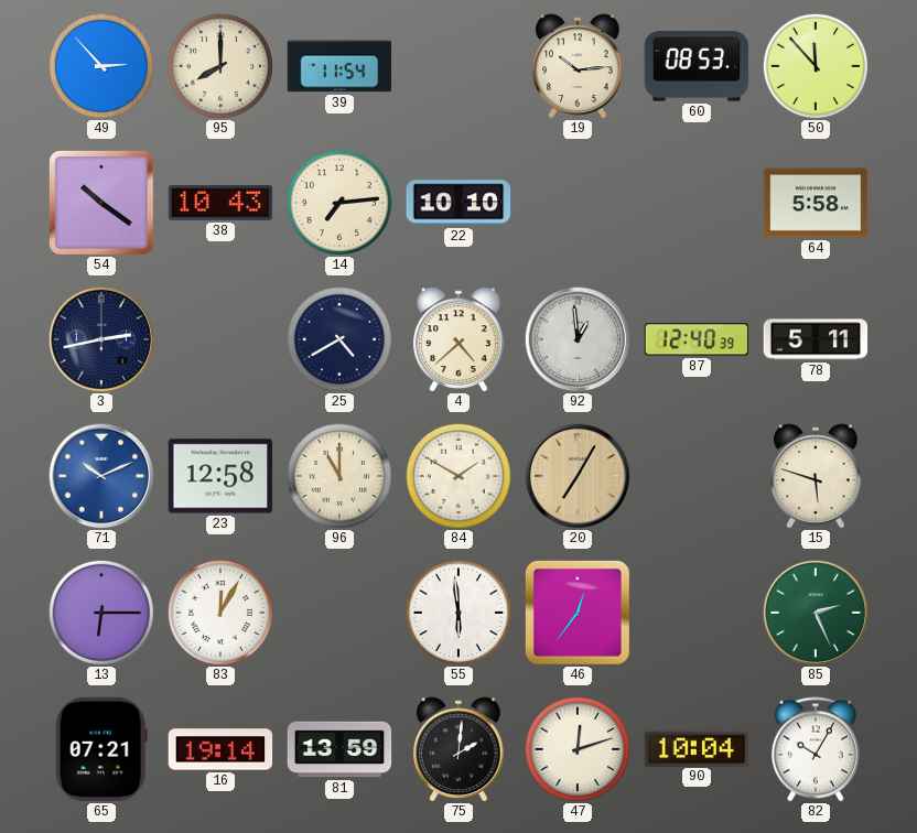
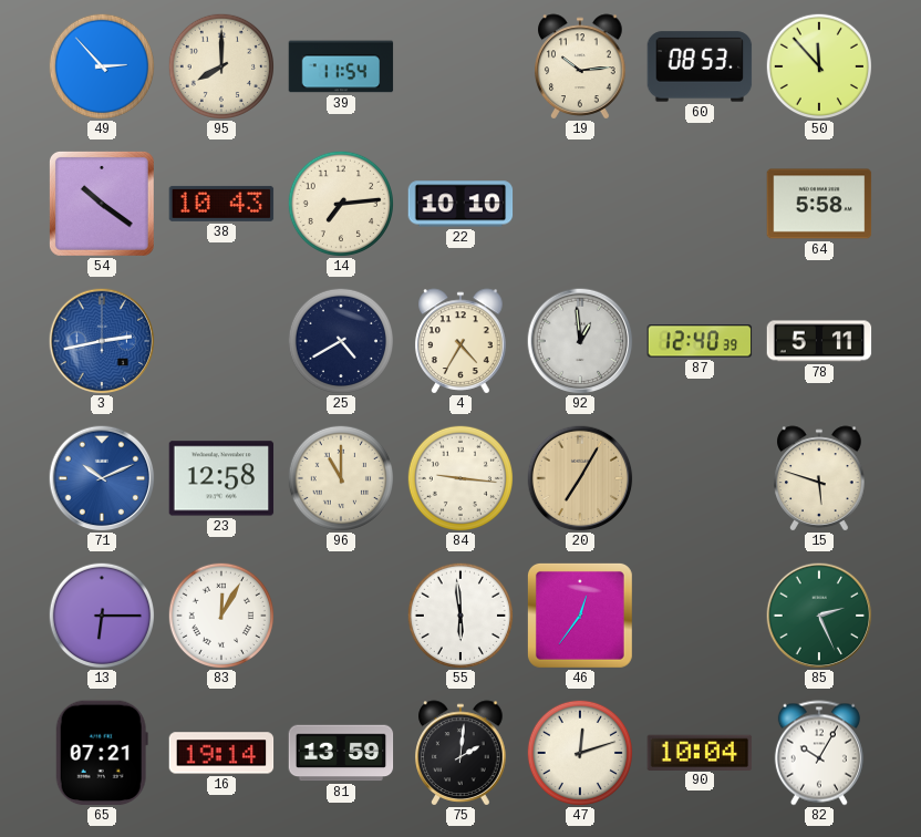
3 dial: navy -> blue
4: 4:38 -> 4:35
84: 1:50 -> 9:16
